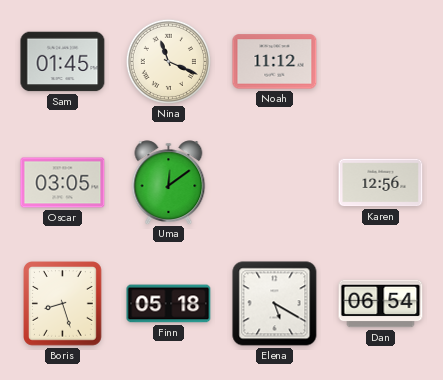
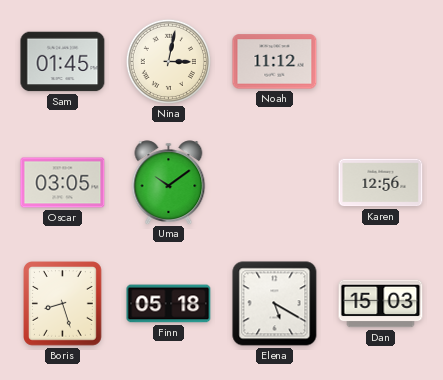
Nina: 11:19 -> 3:02
Uma: 12:09 -> 10:09
Dan: 06:54 -> 15:03
